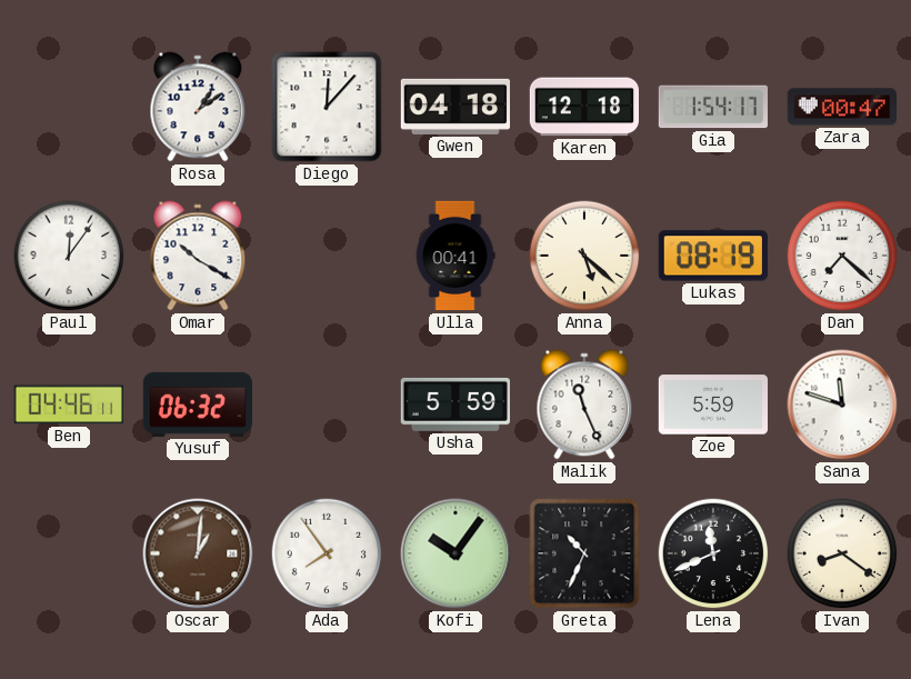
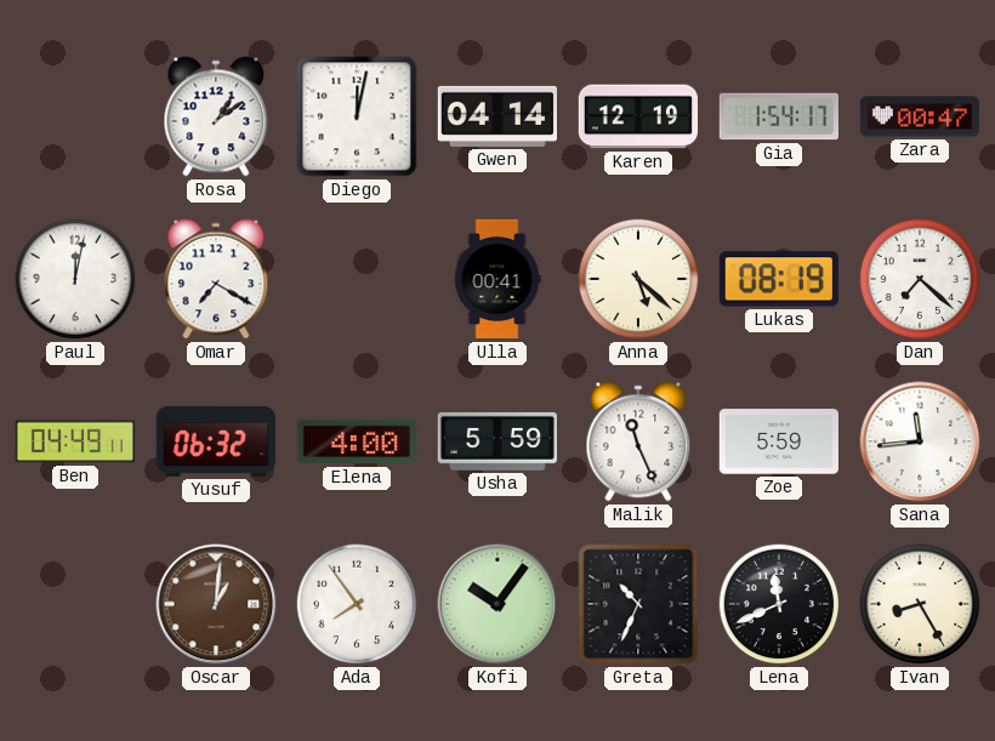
Diego: 12:07 -> 12:02
Gwen: 04:18 -> 04:14
Karen: 12:18 -> 12:19
Paul: 12:06 -> 12:02
Omar: 10:20 -> 7:20
Ben: 04:46 -> 04:49
Elena: none -> 4:00
Sana: 11:48 -> 11:44
Ivan: 8:21 -> 8:25
